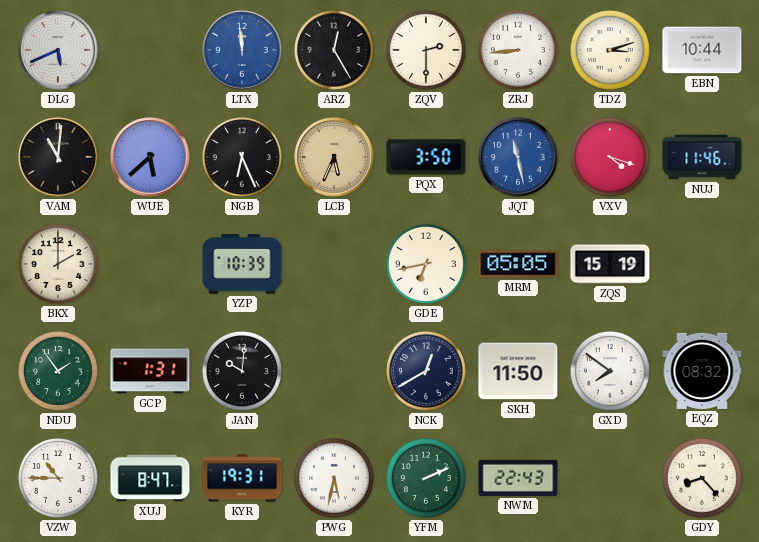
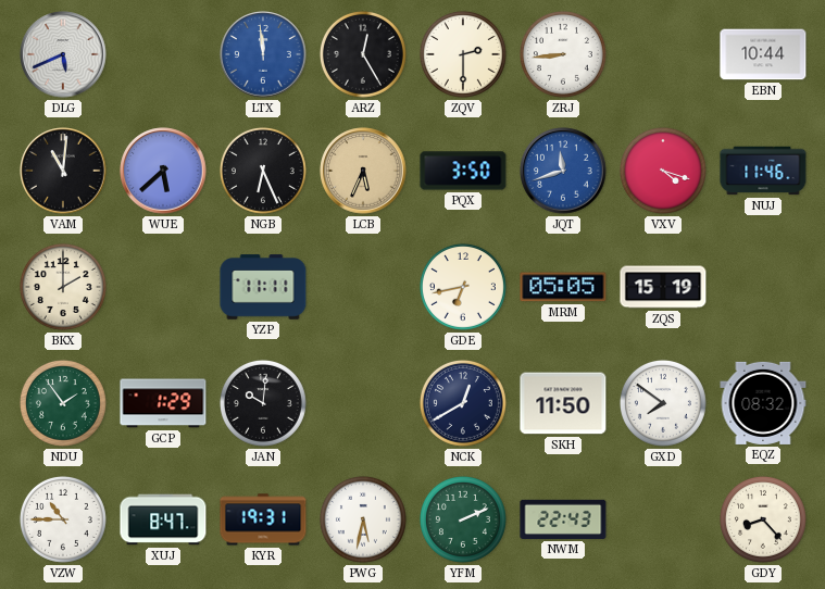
TDZ: 3:12 -> none
JQT: 11:28 -> 11:42
YZP: 10:39 -> 11:11
GCP: 1:31 -> 1:29
